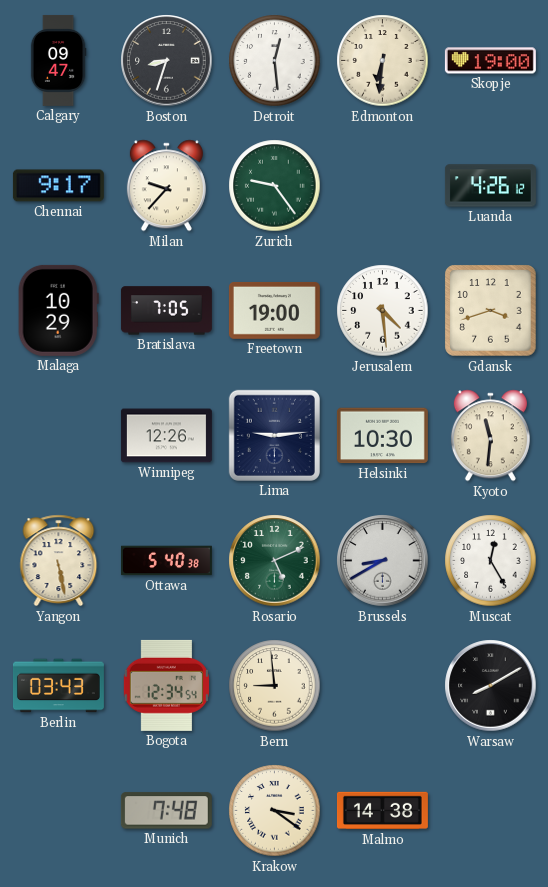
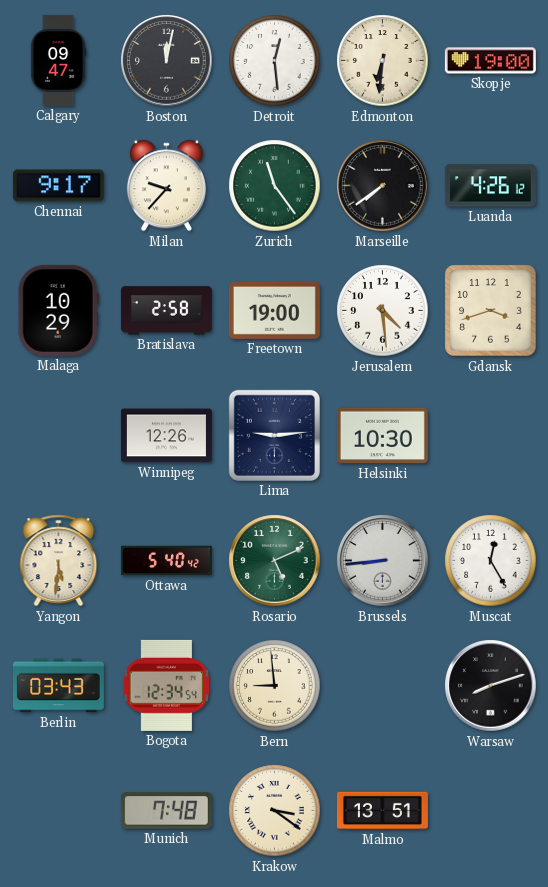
Boston: 8:33 -> 12:02
Zurich: 9:24 -> 11:24
Marseille: none -> 7:39
Bratislava: 7:05 -> 2:58
Kyoto: 11:31 -> none
Yangon: 5:28 -> 5:31
Ottawa: 5:40:38 -> 5:40:42
Brussels: 8:40 -> 8:44
Warsaw: 8:10 -> 8:12
Malmo: 14:38 -> 13:51
